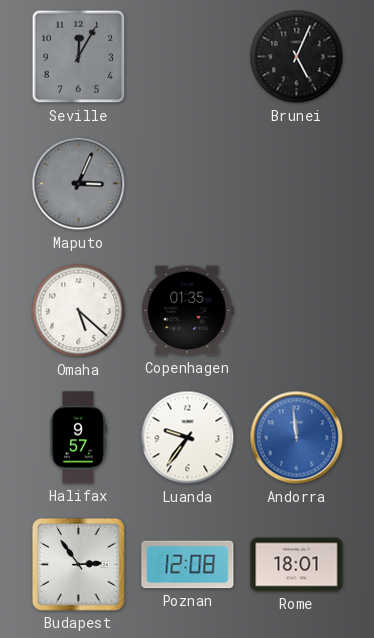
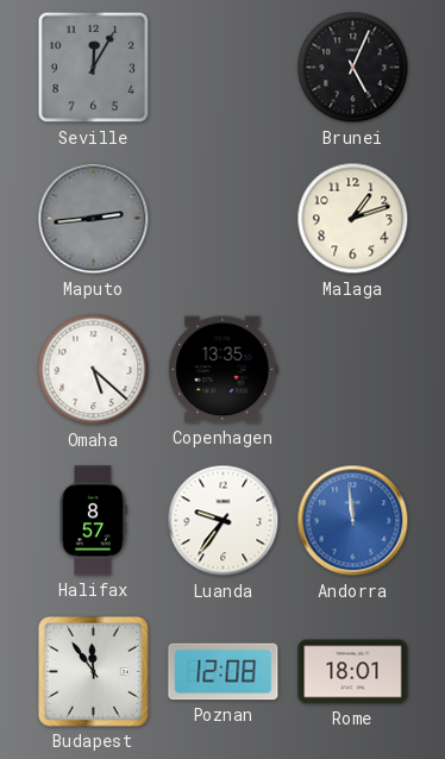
Maputo: 3:04 -> 2:44
Malaga: none -> 1:12
Copenhagen: 01:35 -> 13:35
Halifax: 9:57 -> 8:57
Budapest: 2:54 -> 11:54
